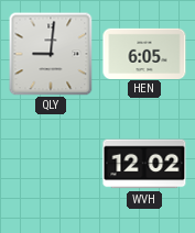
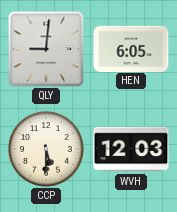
CCP: none -> 5:30
WVH: 12:02 -> 12:03
